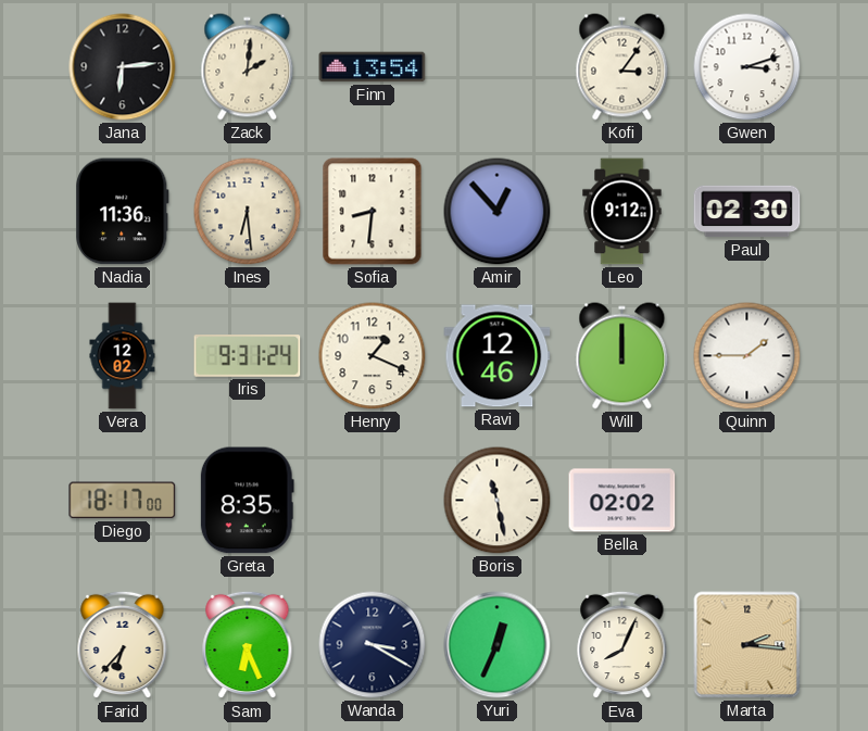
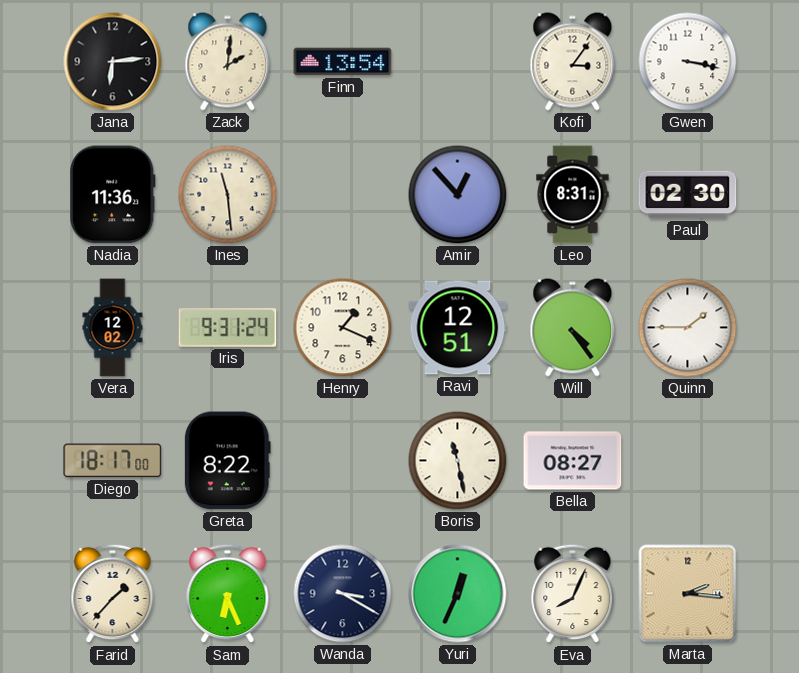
Gwen: 3:12 -> 3:17
Ines: 6:29 -> 11:29
Sofia: 8:31 -> none
Leo: 9:12 -> 8:31
Ravi: 12:46 -> 12:51
Will: 12:00 -> 4:24
Greta: 8:35 -> 8:22
Bella: 02:02 -> 08:27
Farid: 6:37 -> 1:37
